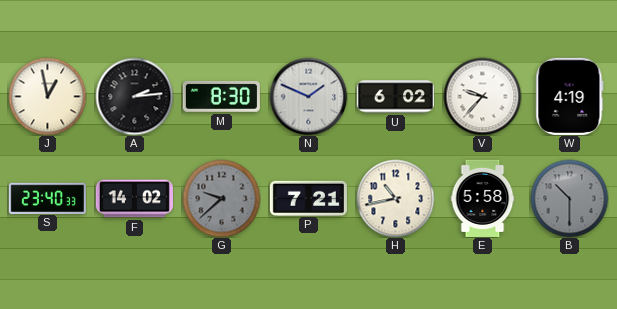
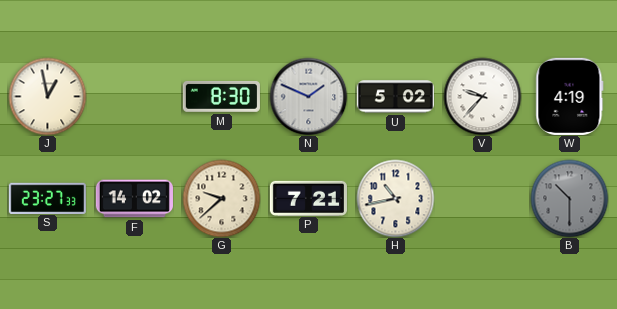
A: 2:14 -> none
U: 6:02 -> 5:02
S: 23:40 -> 23:27
G dial: grey -> cream
E: 5:58 -> none
